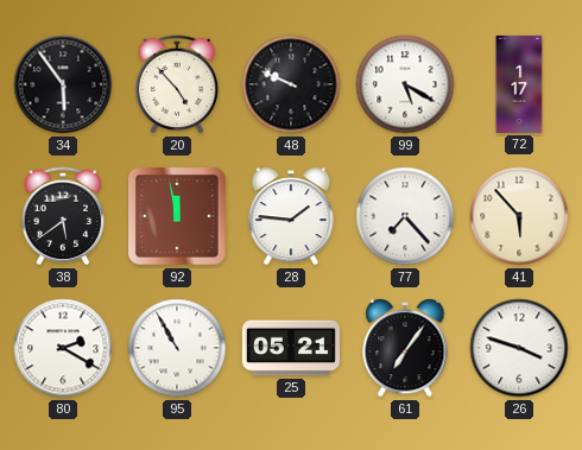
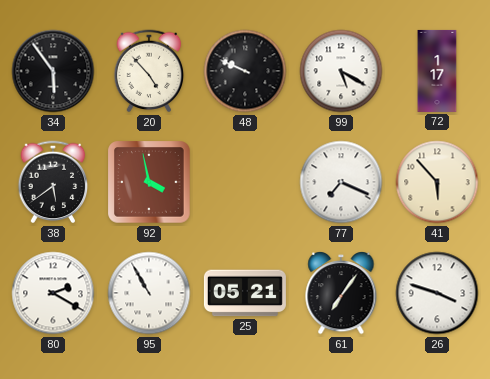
92: 11:58 -> 3:58
28: 1:46 -> none
77: 7:23 -> 7:19
